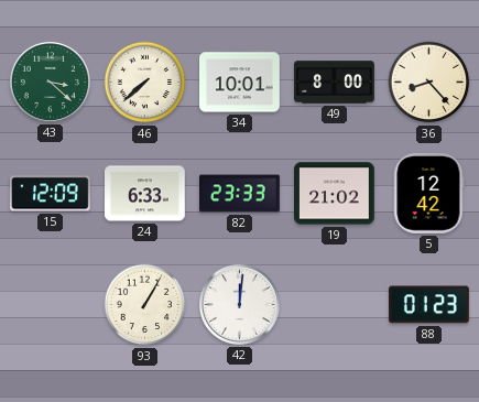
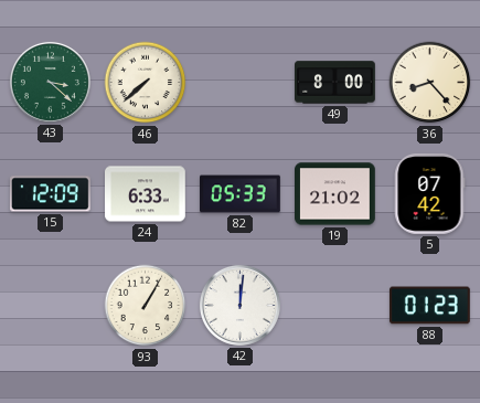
34: 10:01 -> none
82: 23:33 -> 05:33
5: 12:42 -> 07:42
